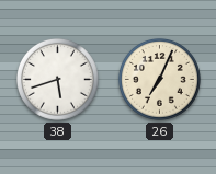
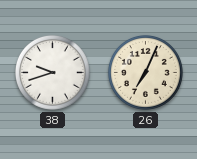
38: 5:42 -> 9:42
